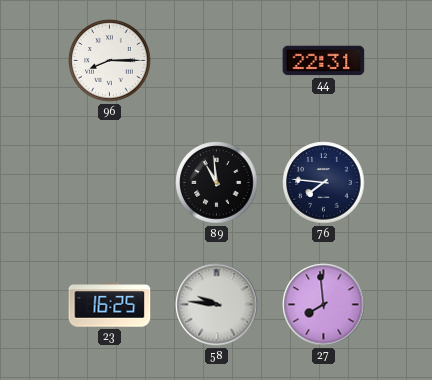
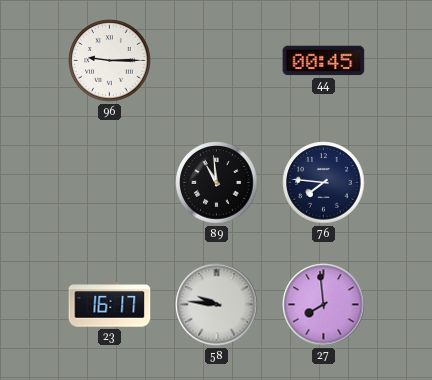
96: 8:15 -> 9:15
44: 22:31 -> 00:45
23: 16:25 -> 16:17
